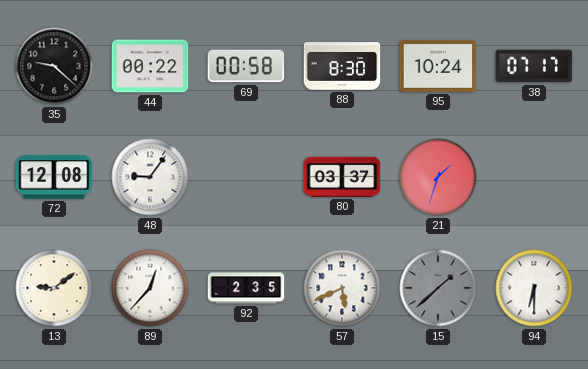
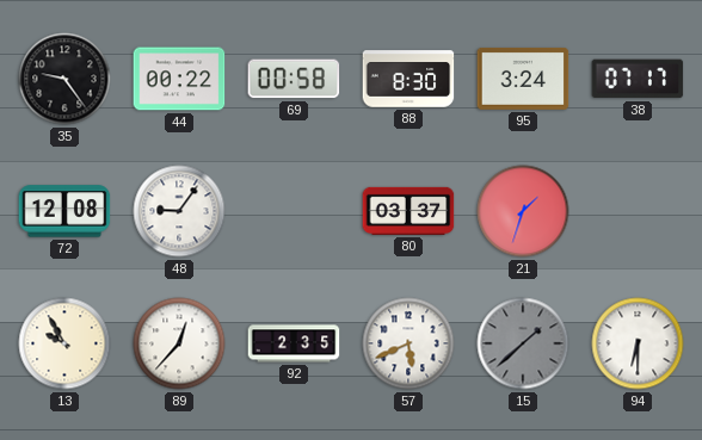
35: 9:22 -> 9:24
95: 10:24 -> 3:24
13: 9:09 -> 9:55
